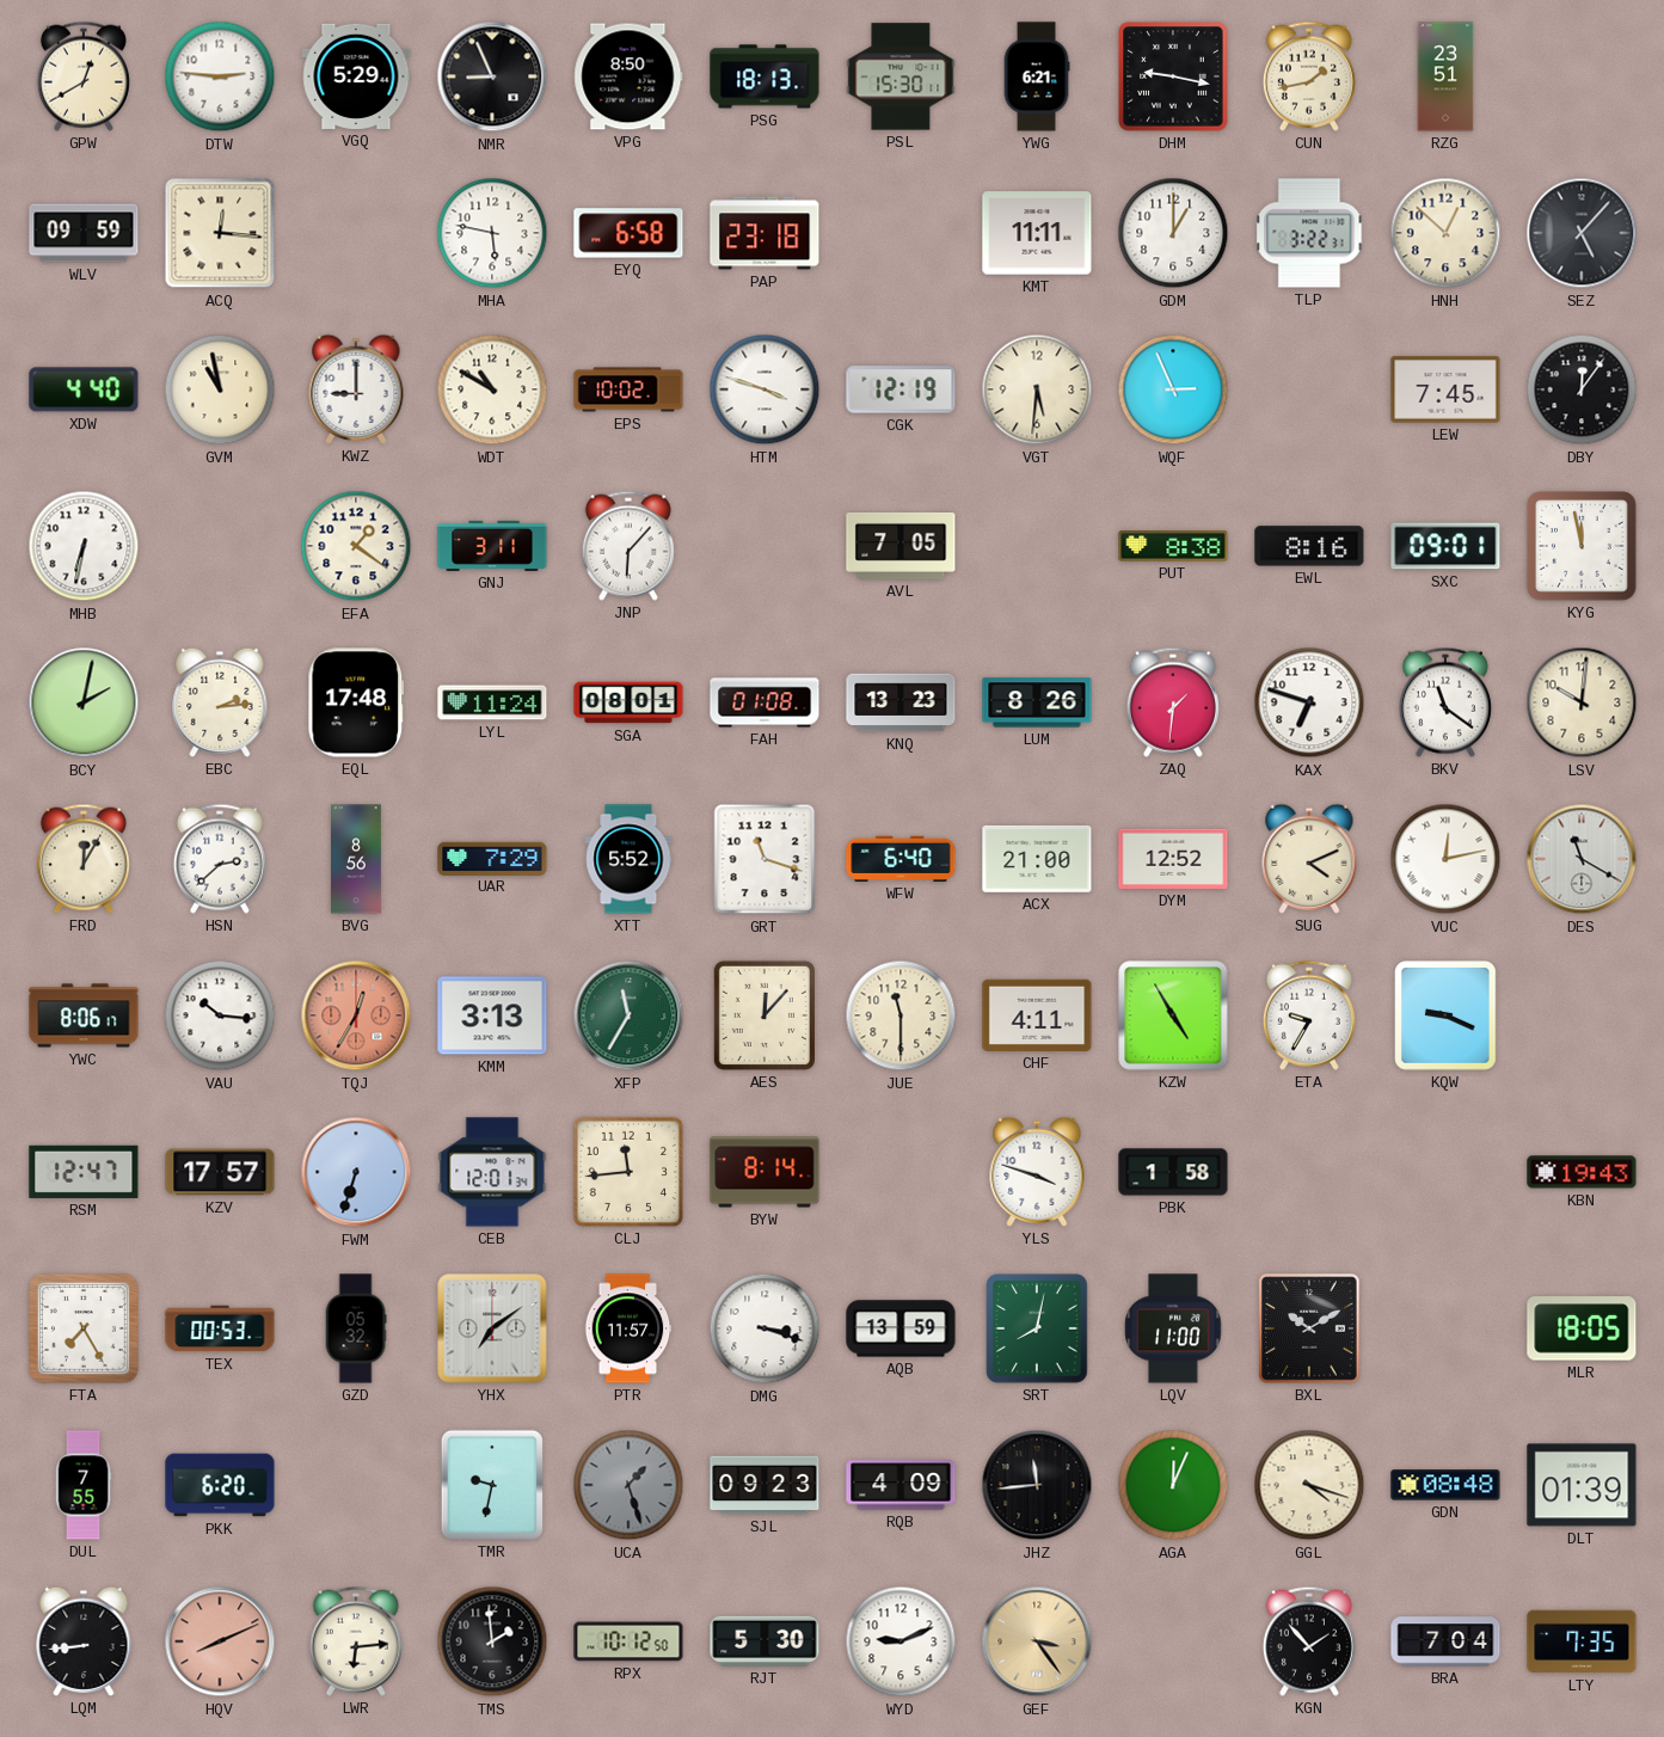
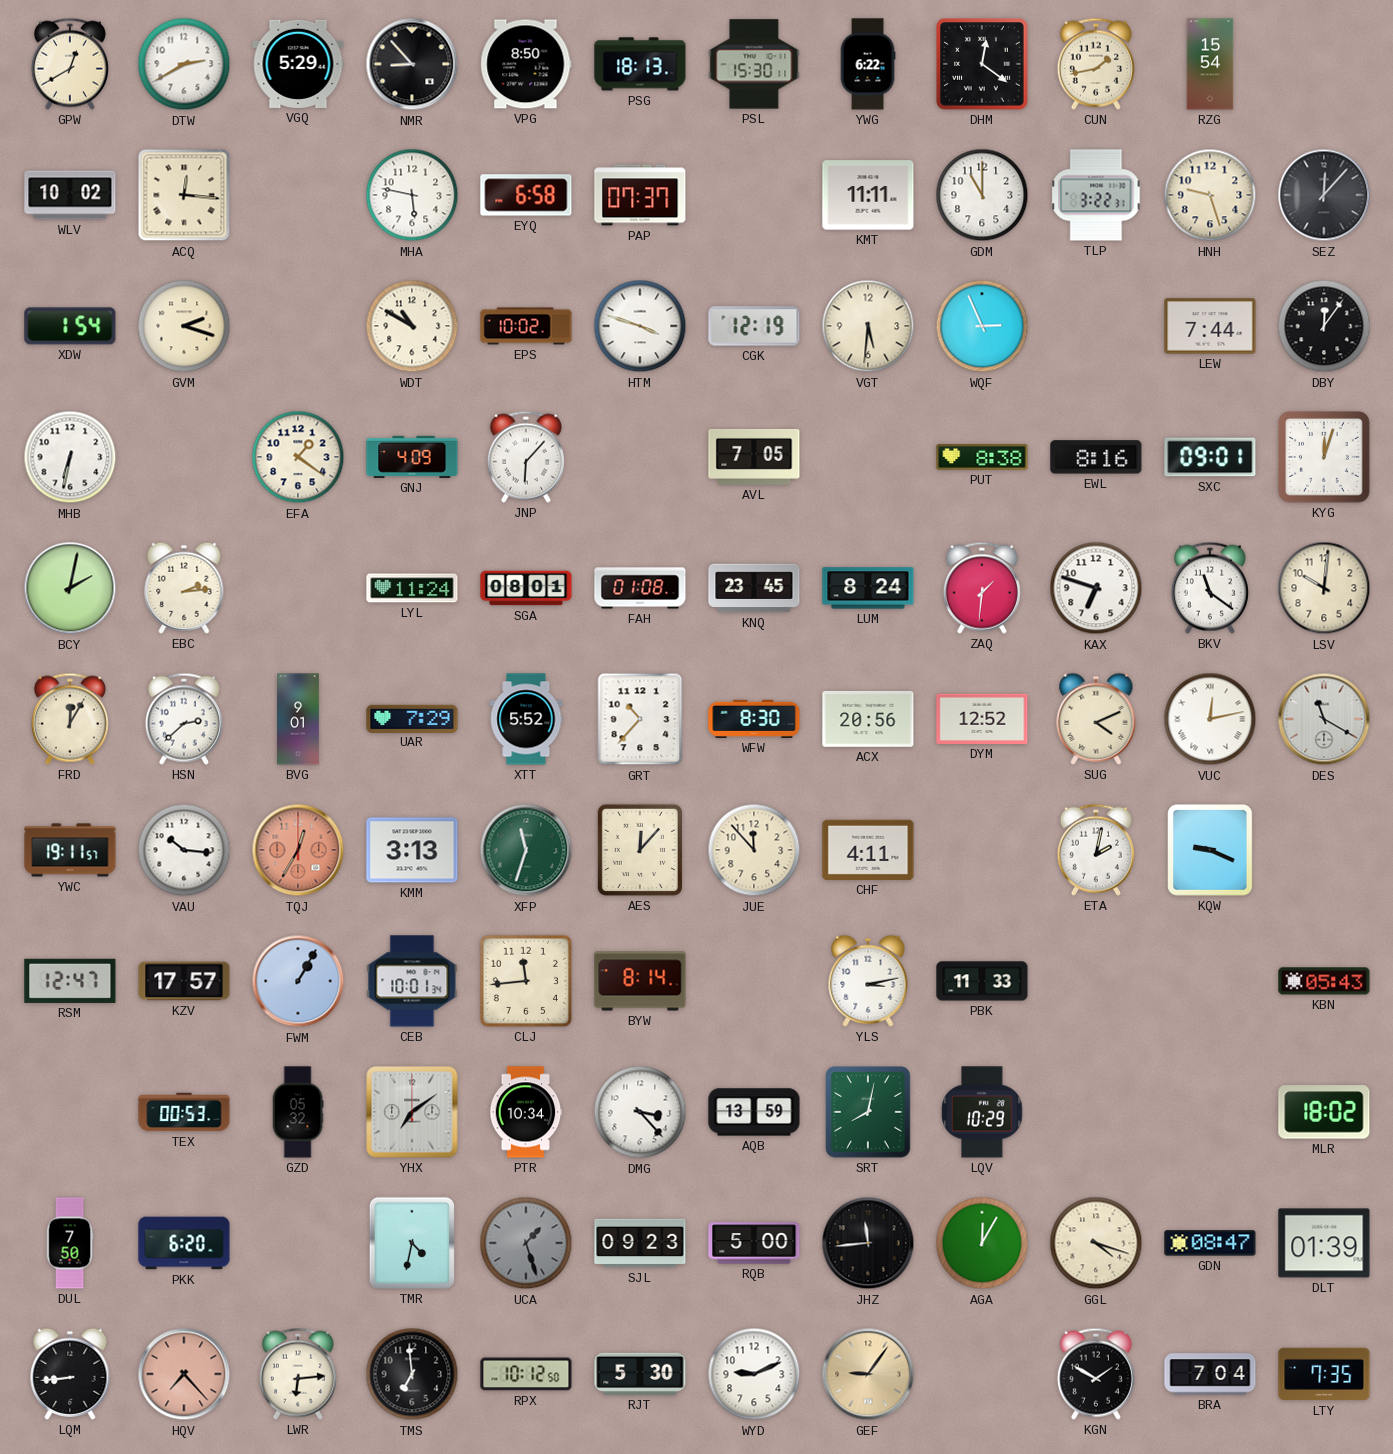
DTW: 2:46 -> 2:40
NMR: 8:56 -> 8:53
YWG: 6:21 -> 6:22
DHM: 9:17 -> 12:21
RZG: 23:51 -> 15:54
WLV: 09:59 -> 10:02
PAP: 23:18 -> 07:37
GDM: 1:00 -> 11:00
HNH: 12:52 -> 9:27
SEZ: 5:07 -> 12:07
XDW: 4:40 -> 1:54
GVM: 10:58 -> 2:18
KWZ: 9:00 -> none
LEW: 7:45 -> 7:44
GNJ: 3:11 -> 4:09
KYG: 11:58 -> 12:03
EQL: 17:48 -> none
KNQ: 13:23 -> 23:45
LUM: 8:26 -> 8:24
BVG: 8:56 -> 9:01
GRT: 11:18 -> 10:37
WFW: 6:40 -> 8:30
ACX: 21:00 -> 20:56
YWC: 8:06 -> 19:11
XFP: 11:35 -> 11:33
JUE: 11:30 -> 11:53
KZW: 4:55 -> none
ETA: 9:35 -> 2:02
FWM: 6:33 -> 1:05
CEB: 12:01 -> 10:01
YLS: 3:48 -> 3:13
PBK: 1:58 -> 11:33
KBN: 19:43 -> 05:43
FTA: 7:25 -> none
PTR: 11:57 -> 10:34
DMG: 3:18 -> 3:23
LQV: 11:00 -> 10:29
BXL: 10:10 -> none
MLR: 18:05 -> 18:02
DUL: 7:55 -> 7:50
TMR: 9:32 -> 4:32
RQB: 4:09 -> 5:00
AGA: 12:04 -> 12:05
GDN: 08:48 -> 08:47
HQV: 8:11 -> 7:23
TMS: 1:59 -> 6:59
GEF: 3:24 -> 9:06
KGN: 1:53 -> 1:50
